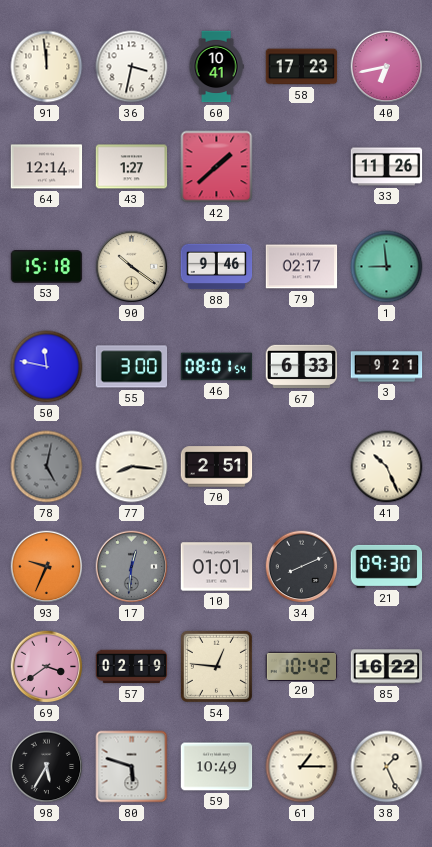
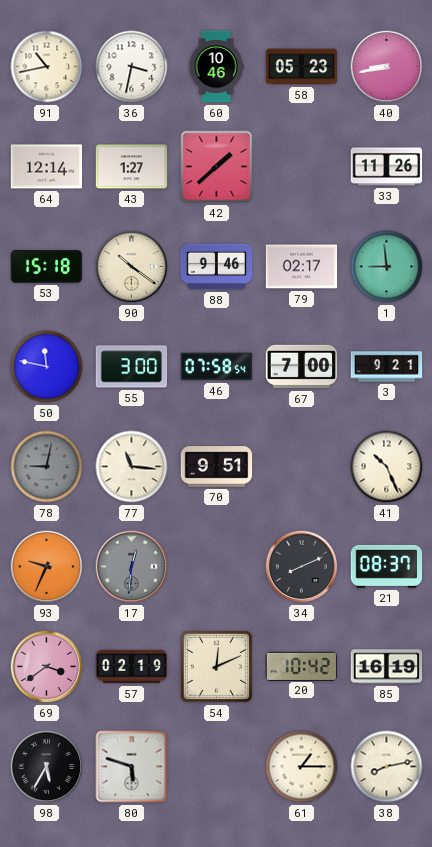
91: 11:59 -> 10:43
60: 10:41 -> 10:46
58: 17:23 -> 05:23
40: 6:43 -> 8:43
46: 08:01 -> 07:58
67: 6:33 -> 7:00
78: 5:02 -> 9:02
77: 8:16 -> 11:16
70: 2:51 -> 9:51
10: 01:01 -> none
21: 09:30 -> 08:37
54: 12:46 -> 12:11
85: 16:22 -> 16:19
59: 10:49 -> none
38: 1:26 -> 8:13
